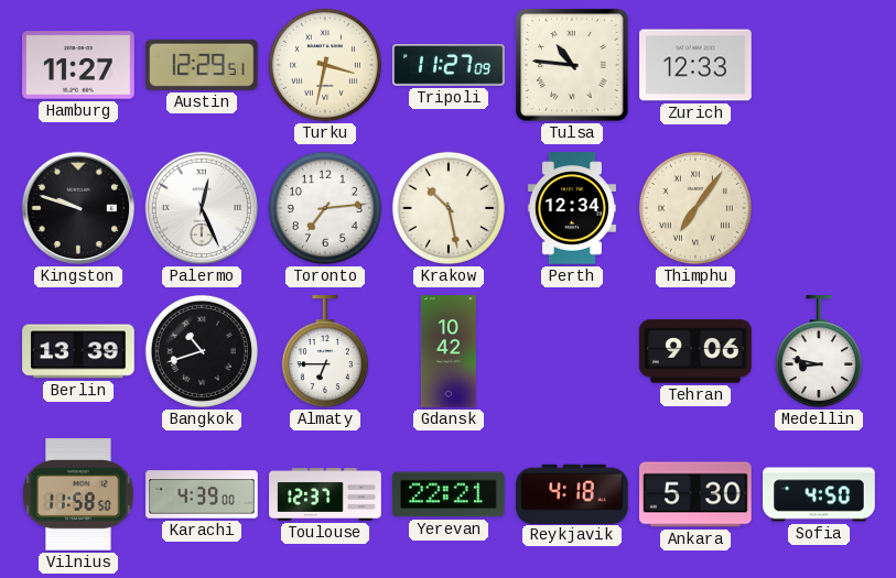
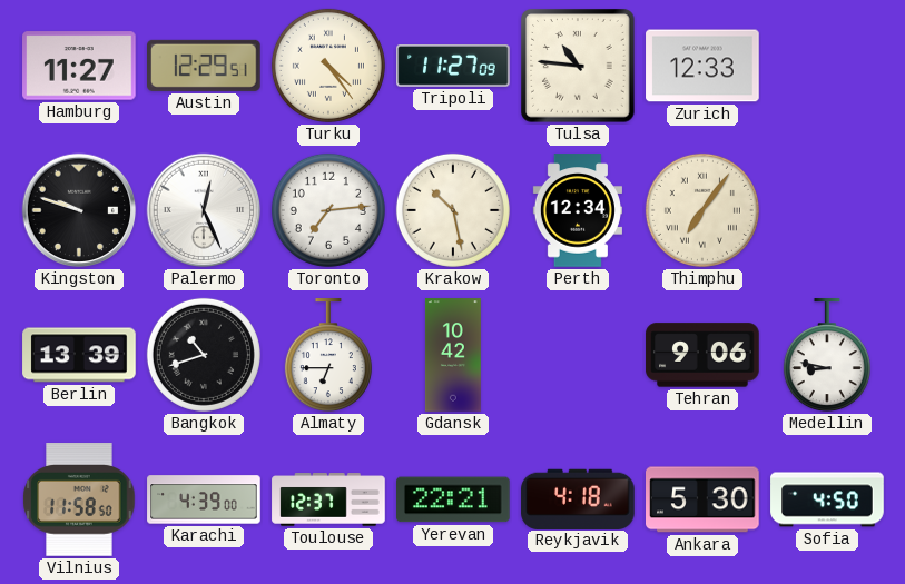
Turku: 3:32 -> 4:24
